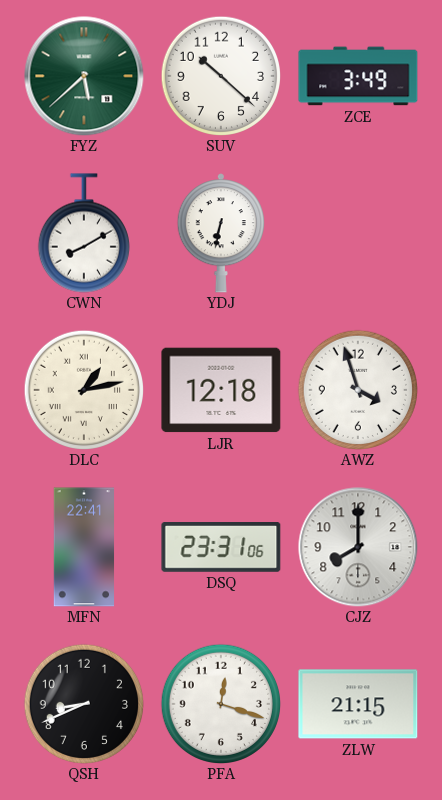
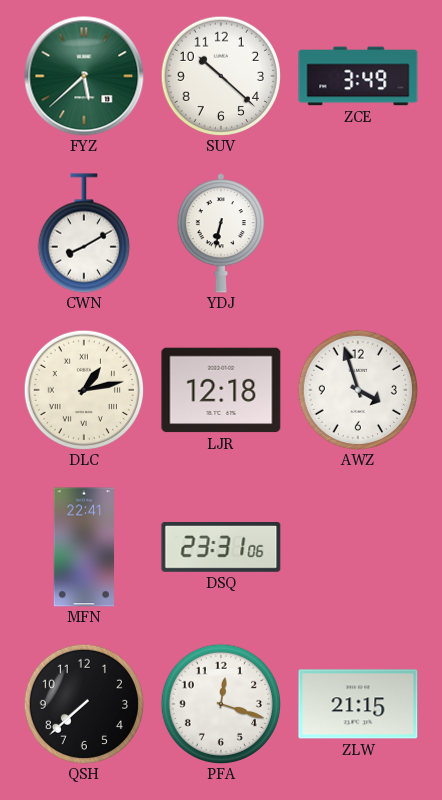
CJZ: 8:00 -> none
QSH: 8:41 -> 7:38
